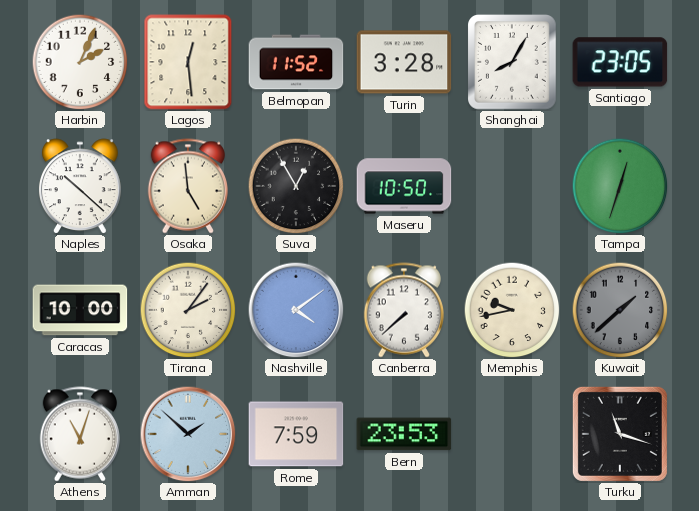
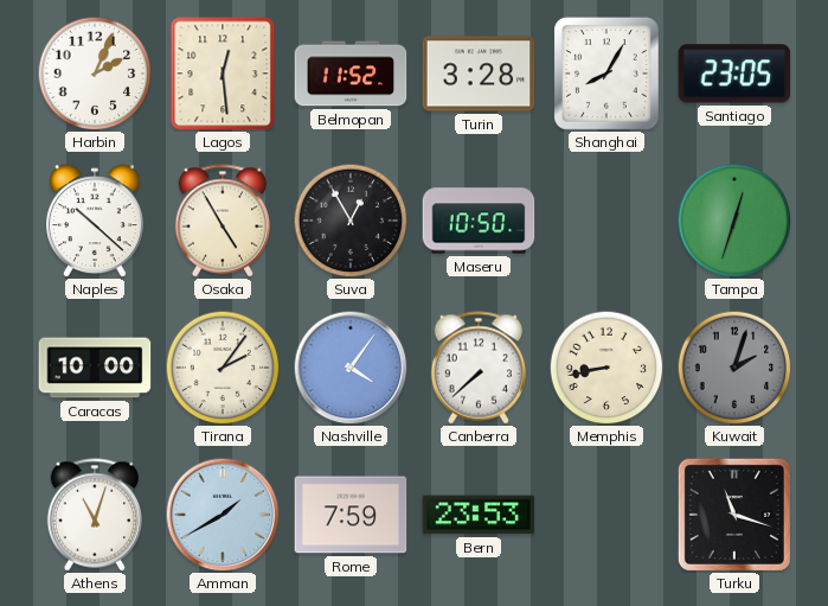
Osaka: 4:59 -> 4:55
Nashville: 4:09 -> 4:06
Memphis: 9:43 -> 8:43
Kuwait: 1:38 -> 2:03
Amman: 1:52 -> 1:40
